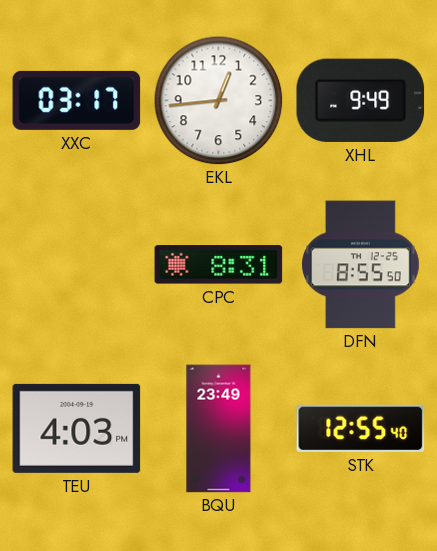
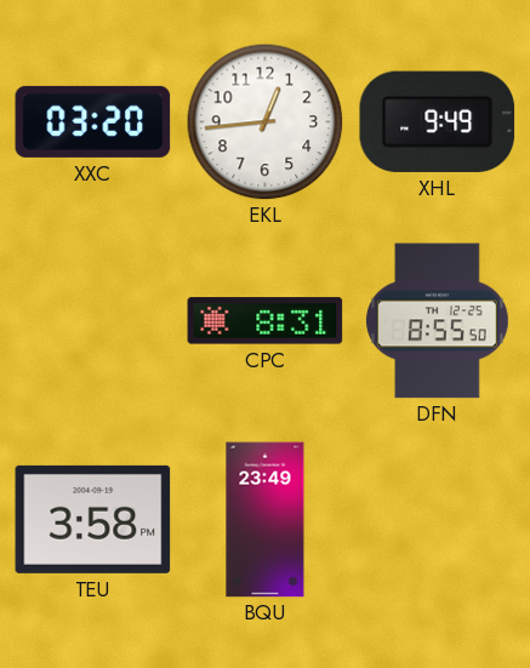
XXC: 03:17 -> 03:20
TEU: 4:03 -> 3:58
STK: 12:55 -> none
